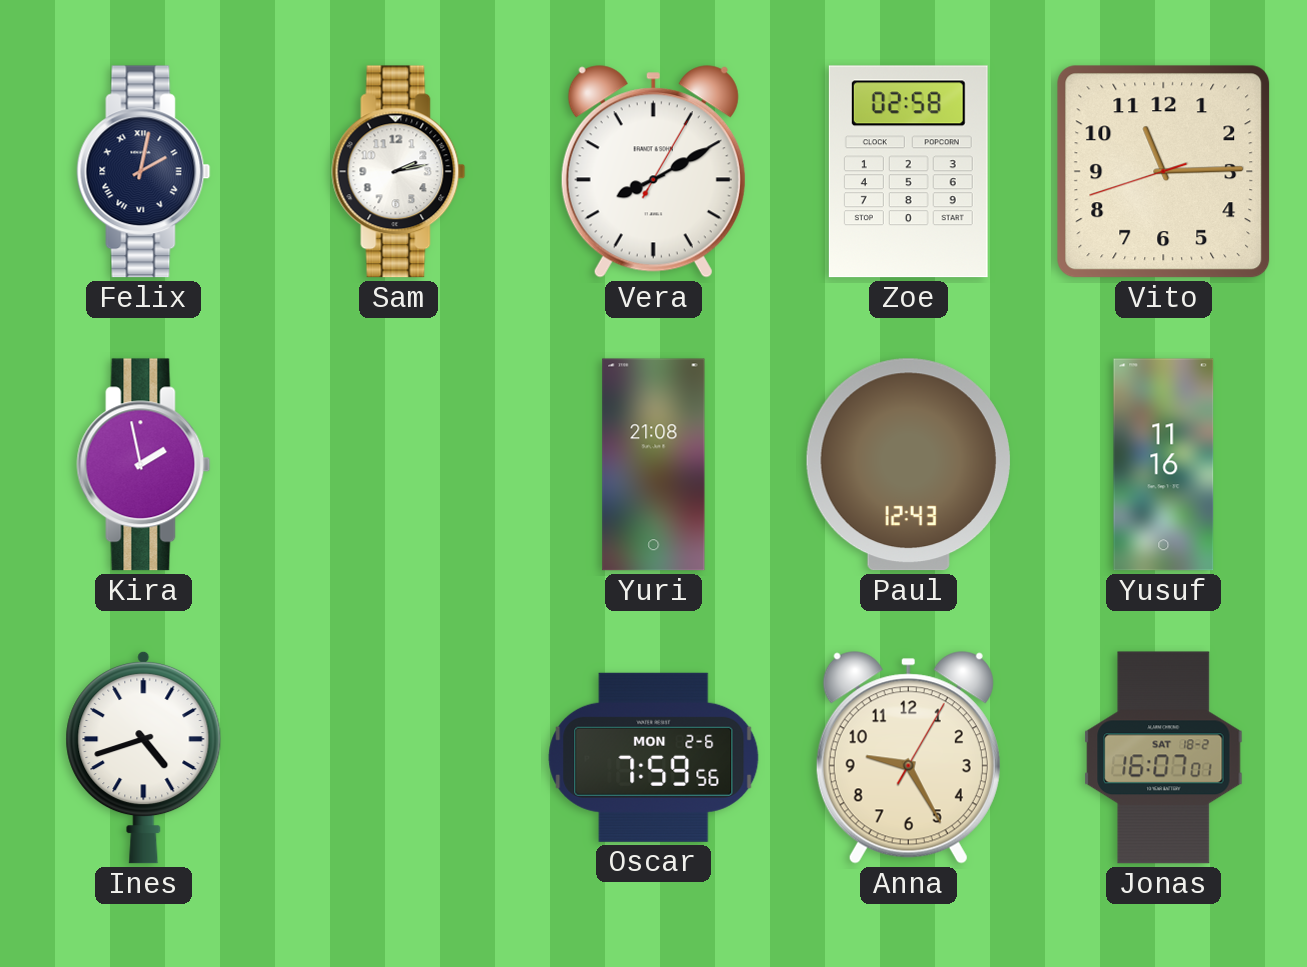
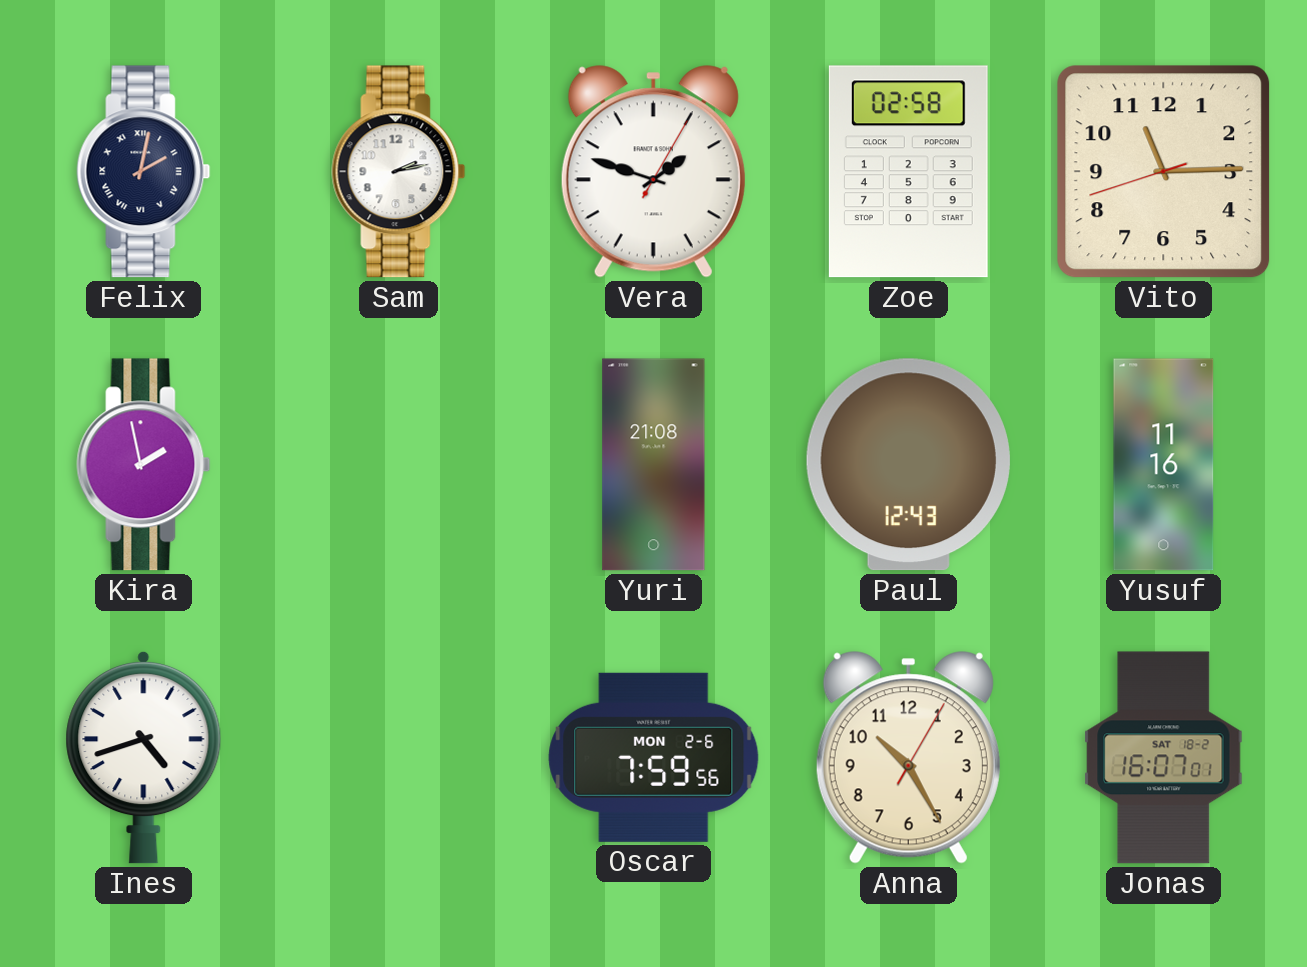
Vera: 8:10 -> 1:48
Anna: 9:25 -> 10:25
